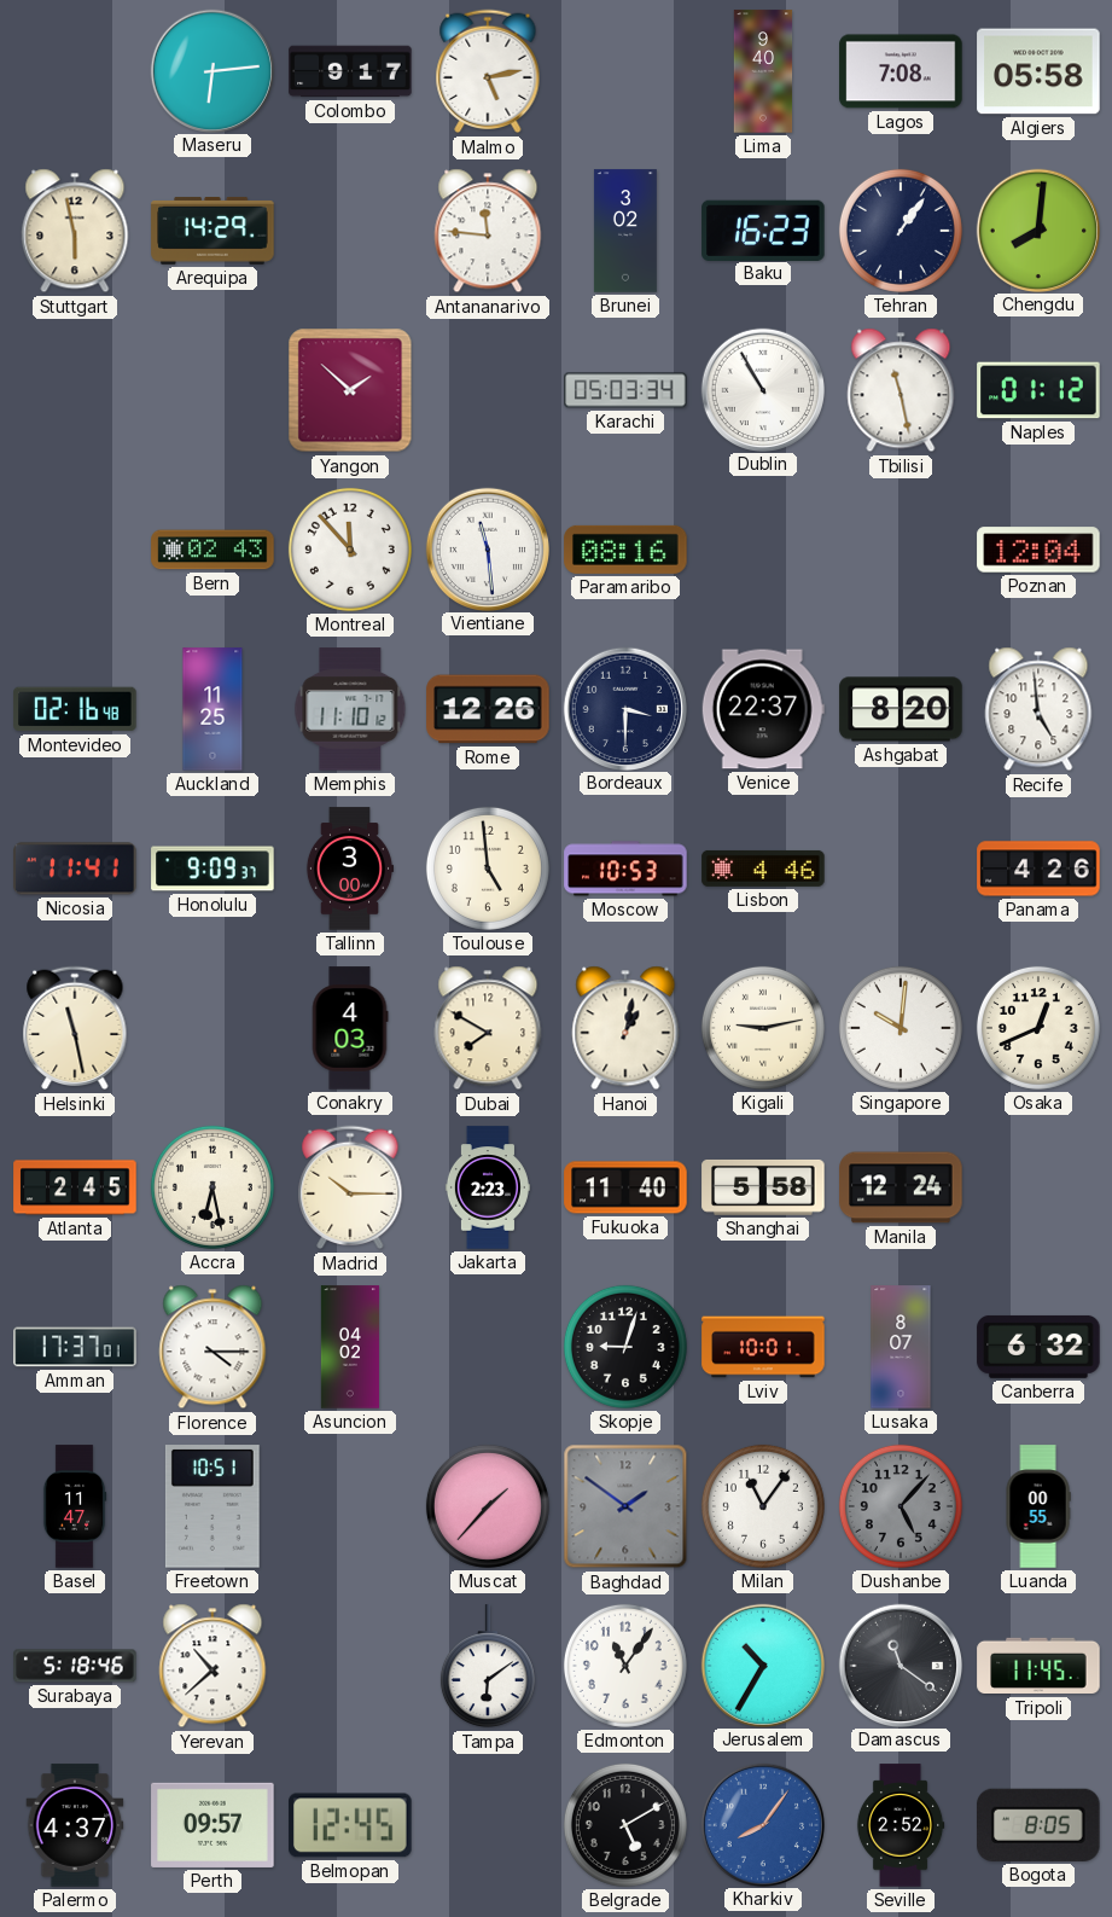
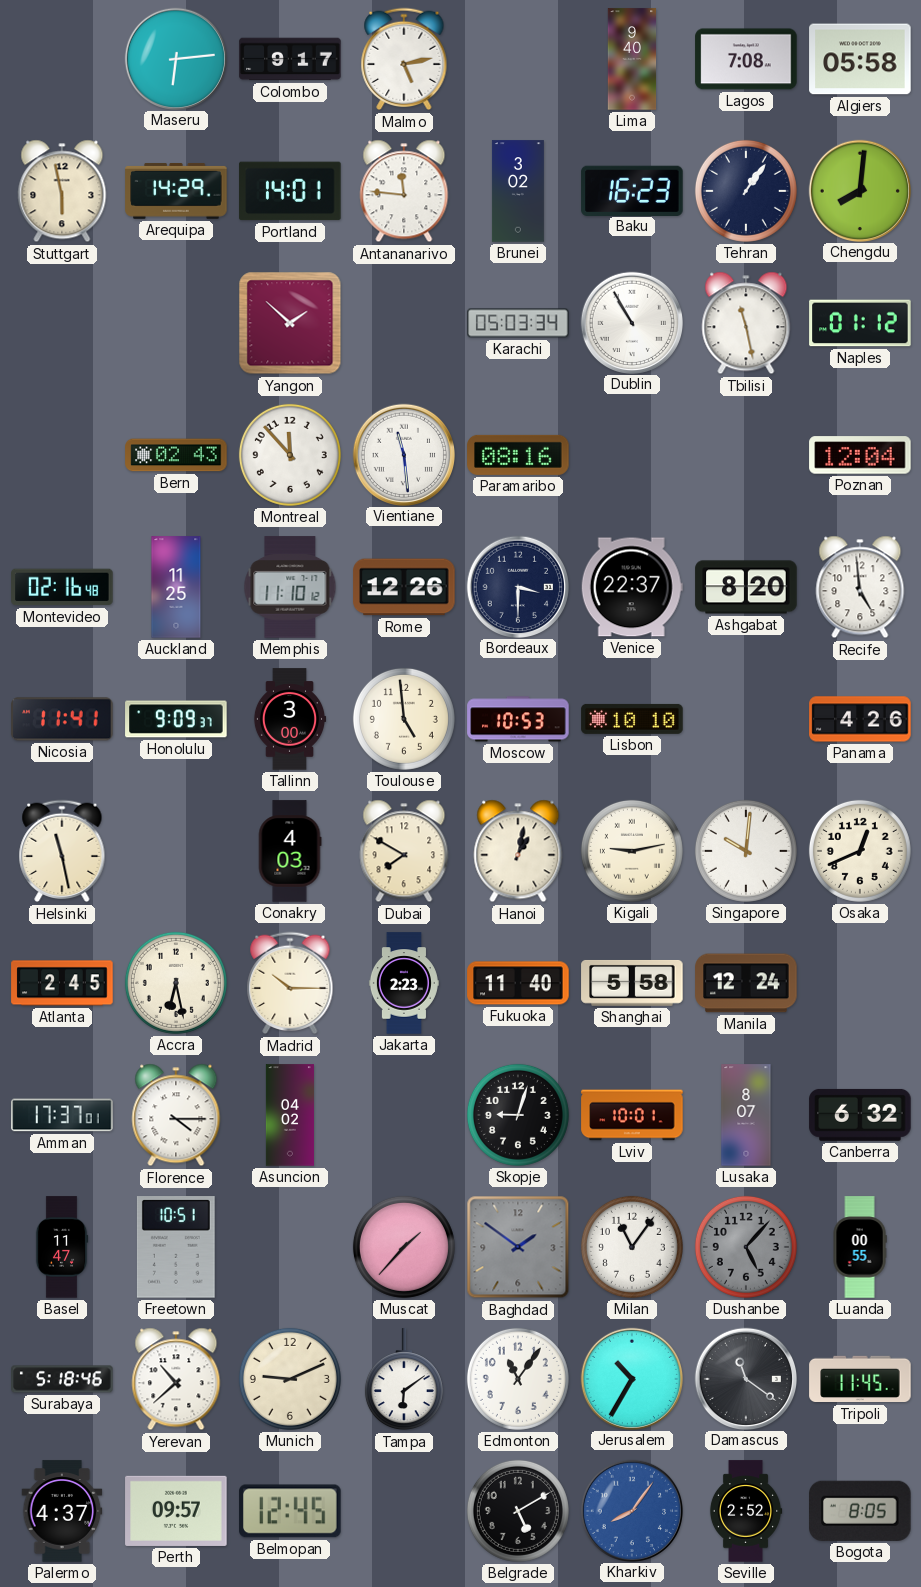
Portland: none -> 14:01
Lisbon: 4:46 -> 10:10
Munich: none -> 9:11
